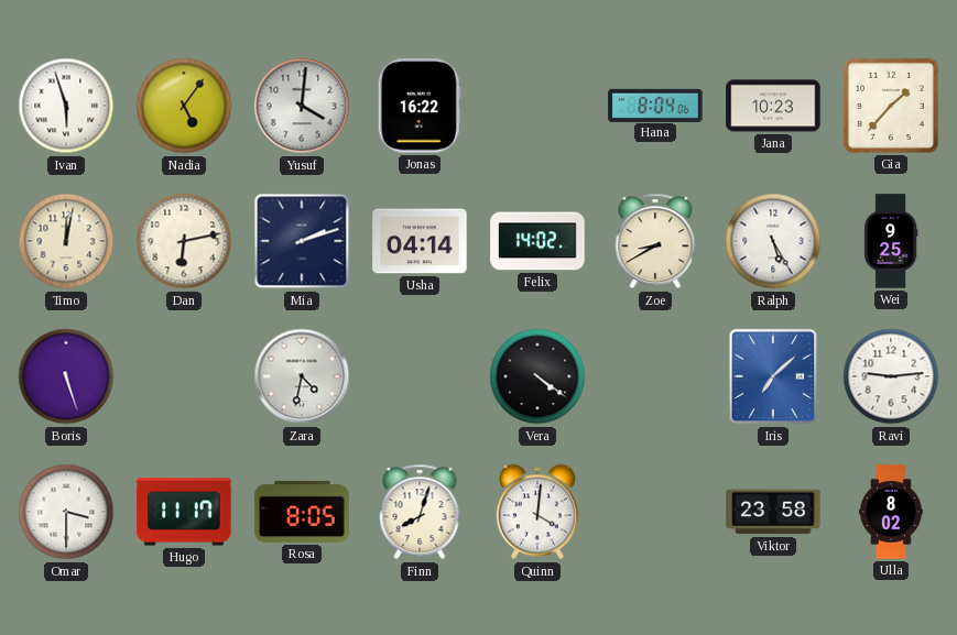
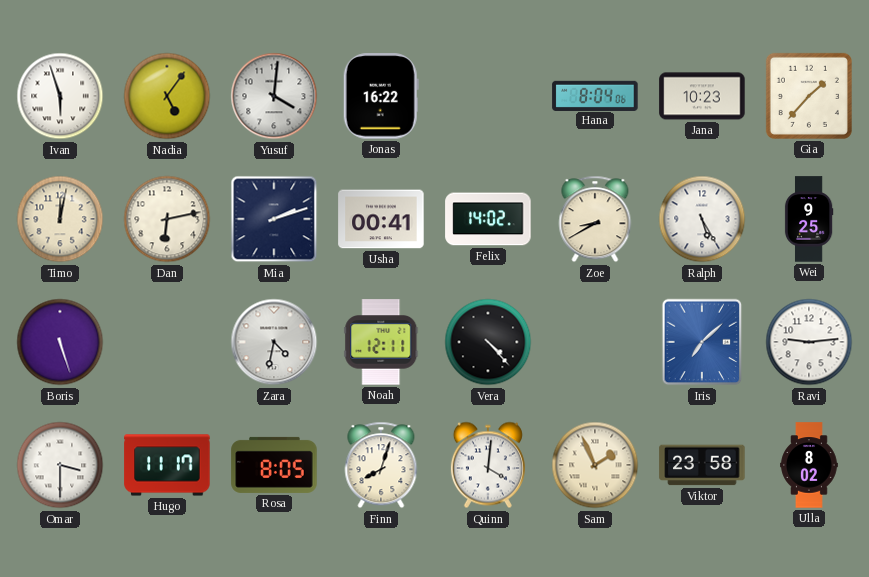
Usha: 04:14 -> 00:41
Noah: none -> 12:11
Vera: 4:21 -> 4:23
Sam: none -> 1:56
